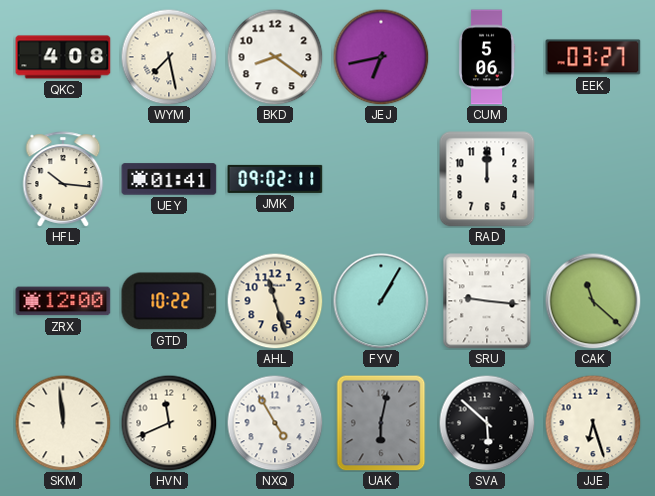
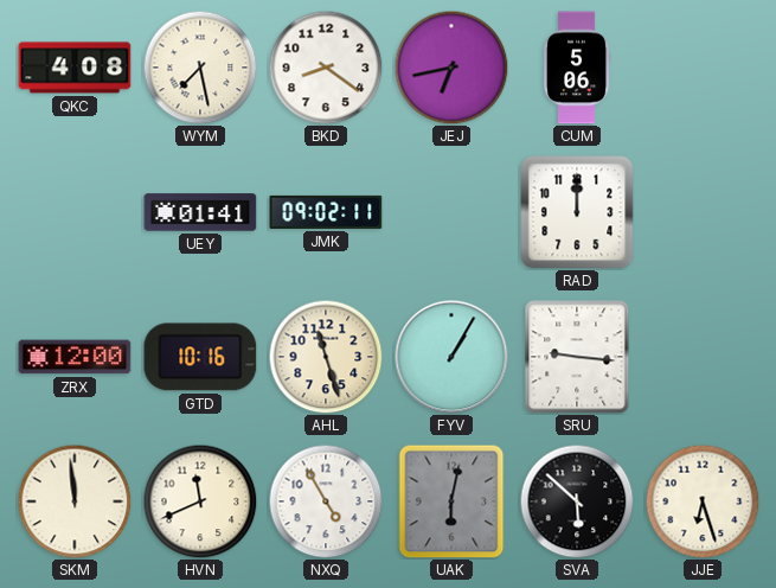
EEK: 03:27 -> none
HFL: 10:16 -> none
GTD: 10:22 -> 10:16
CAK: 11:22 -> none
